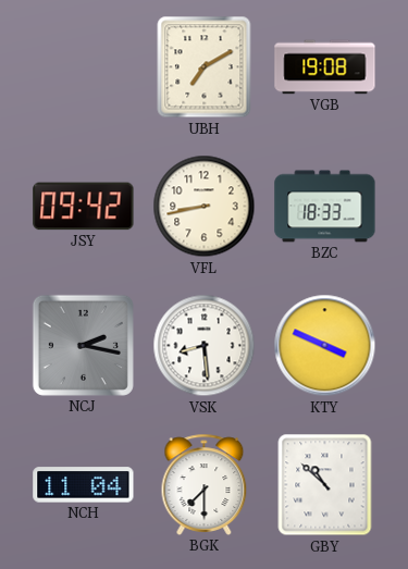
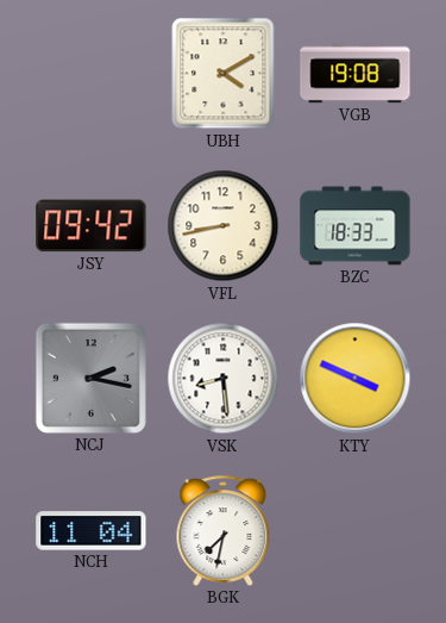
UBH: 7:10 -> 4:10
BGK: 7:30 -> 7:32
GBY: 10:52 -> none
